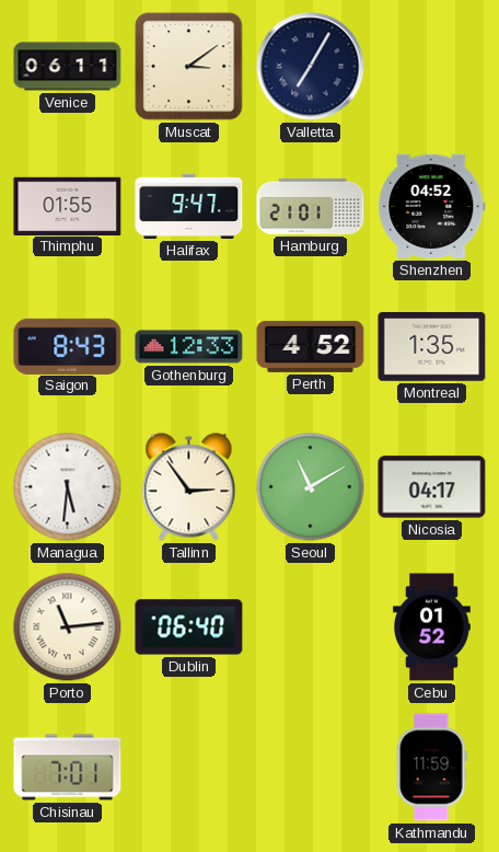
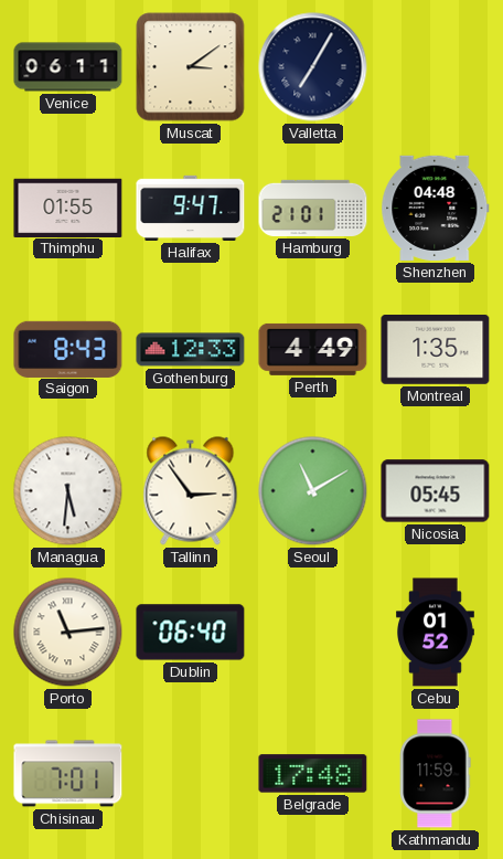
Shenzhen: 04:52 -> 04:48
Perth: 4:52 -> 4:49
Nicosia: 04:17 -> 05:45
Belgrade: none -> 17:48
